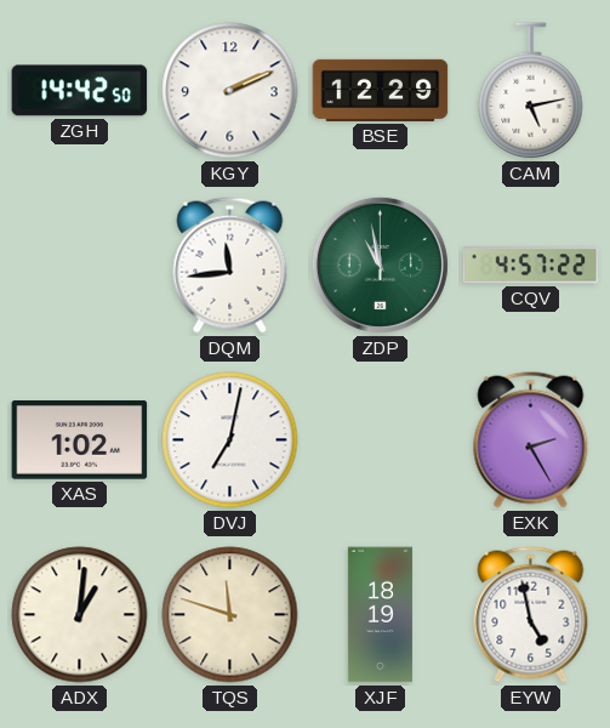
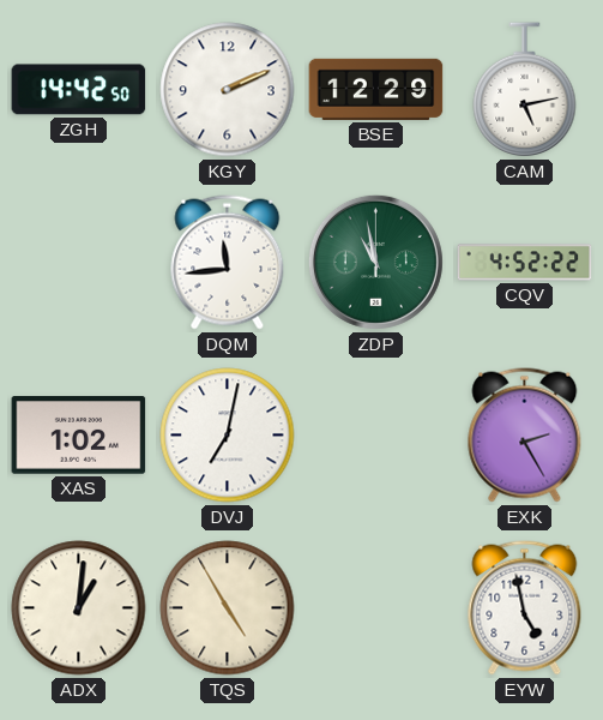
CQV: 4:57 -> 4:52
TQS: 11:48 -> 4:55
XJF: 18:19 -> none
